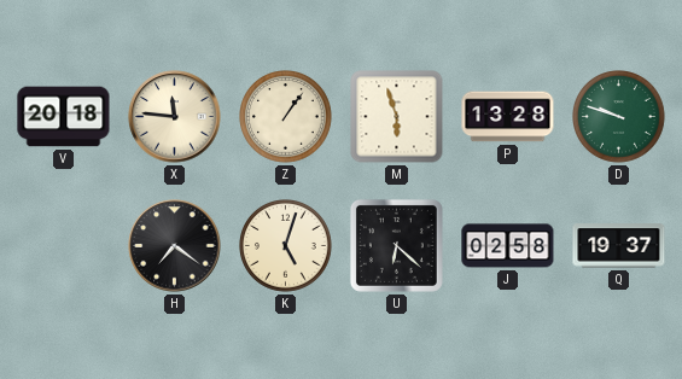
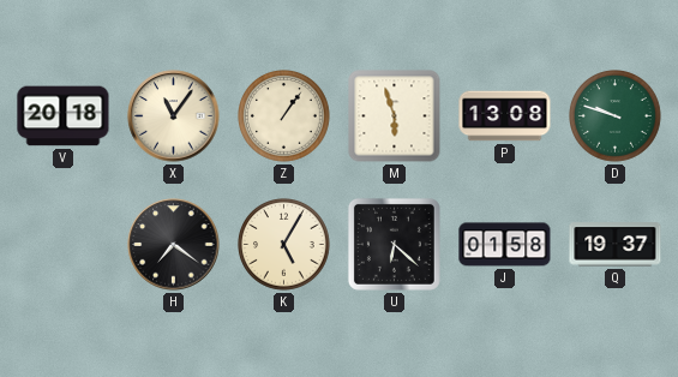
X: 11:46 -> 11:06
P: 13:28 -> 13:08
K: 5:03 -> 5:05
J: 02:58 -> 01:58
